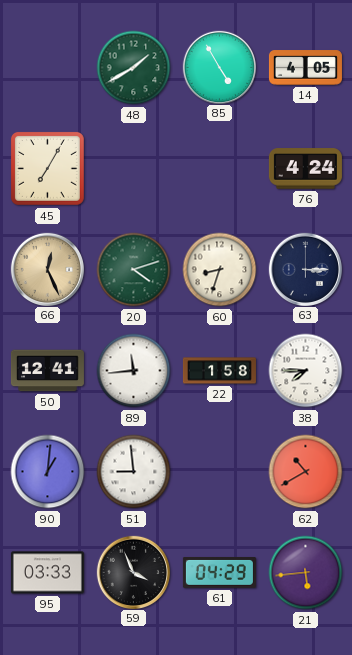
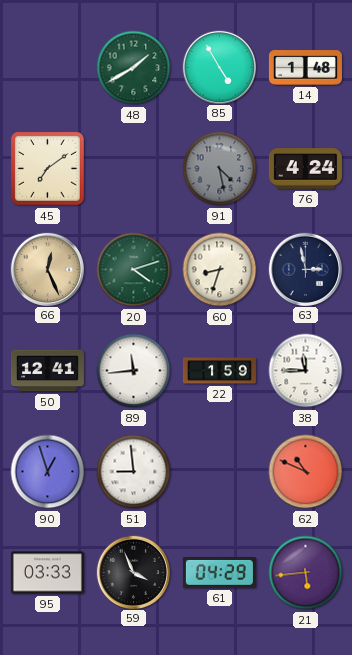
14: 4:05 -> 1:48
45: 7:05 -> 7:09
91: none -> 4:28
63: 3:15 -> 2:58
22: 1:58 -> 1:59
38: 7:45 -> 11:45
90: 1:01 -> 12:57
62: 10:40 -> 10:49
